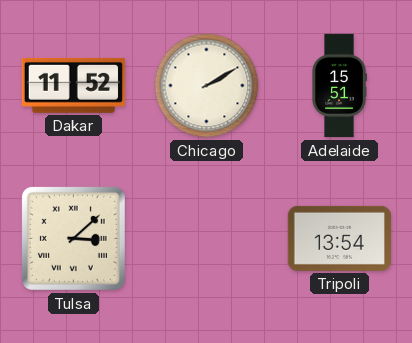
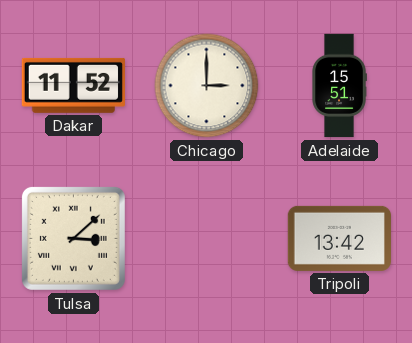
Chicago: 2:10 -> 3:00
Tripoli: 13:54 -> 13:42
